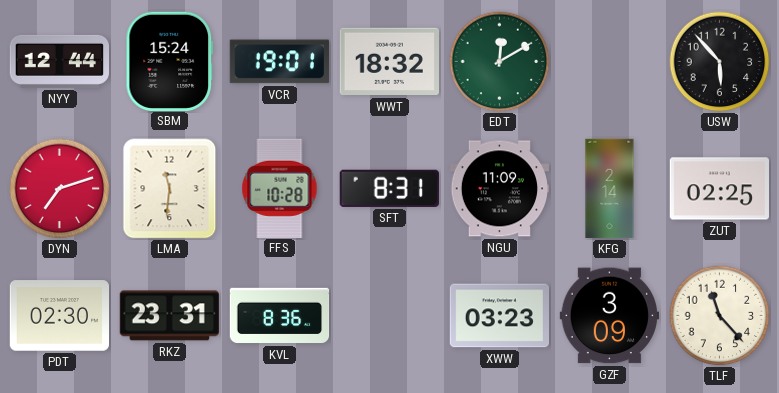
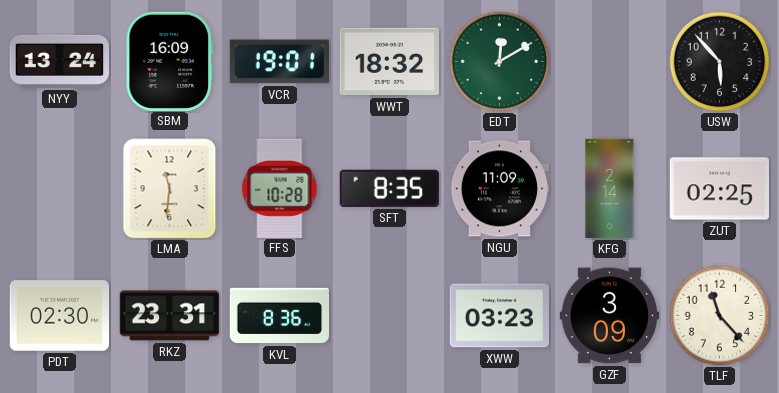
NYY: 12:44 -> 13:24
SBM: 15:24 -> 16:09
DYN: 7:12 -> none
SFT: 8:31 -> 8:35
